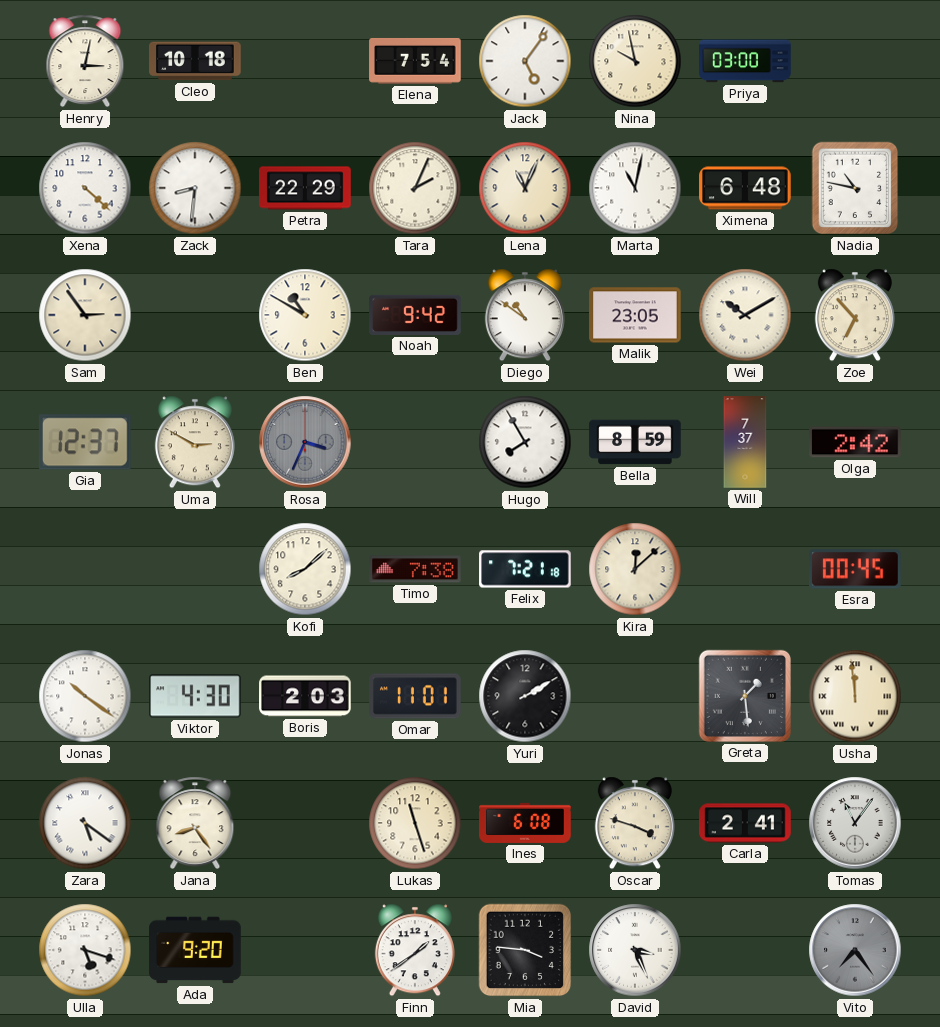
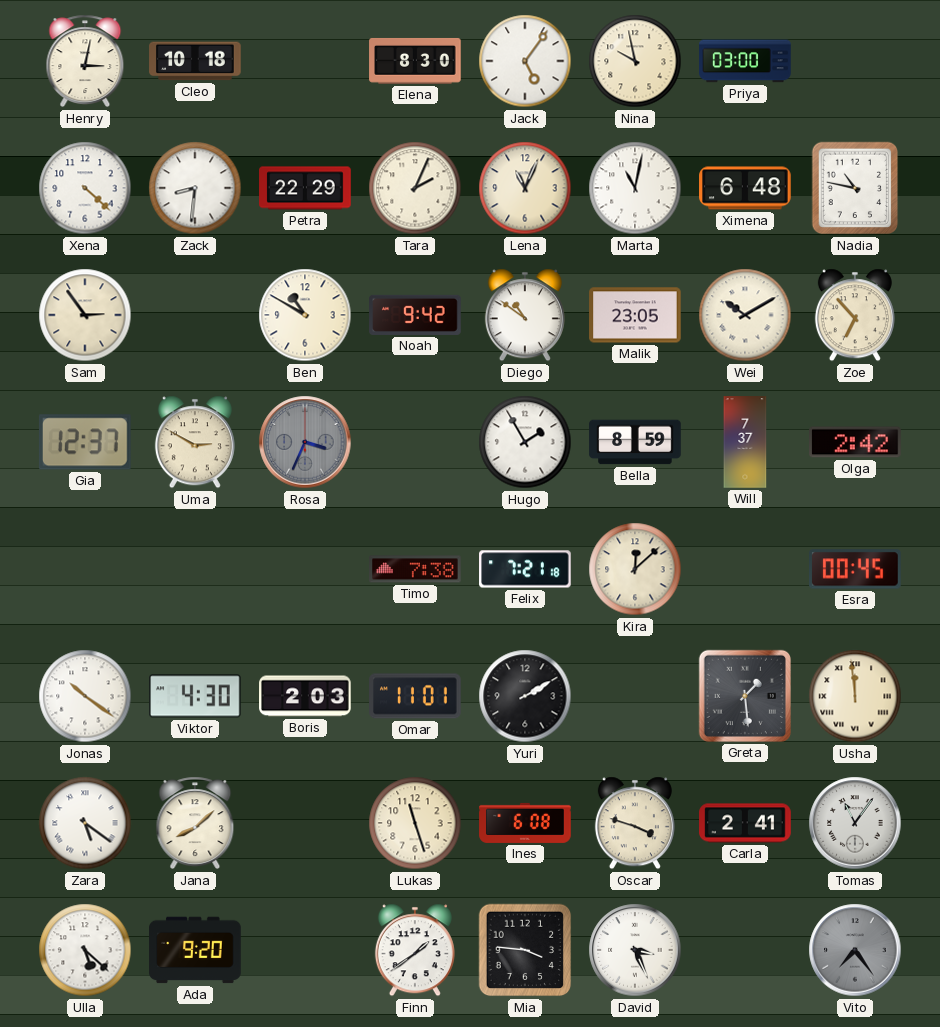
Elena: 7:54 -> 8:30
Hugo: 7:55 -> 1:55
Kofi: 8:08 -> none
Jana: 8:24 -> 8:08
Ulla: 5:18 -> 5:22
